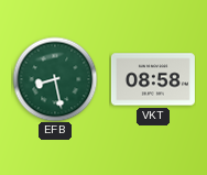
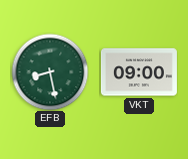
VKT: 08:58 -> 09:00
